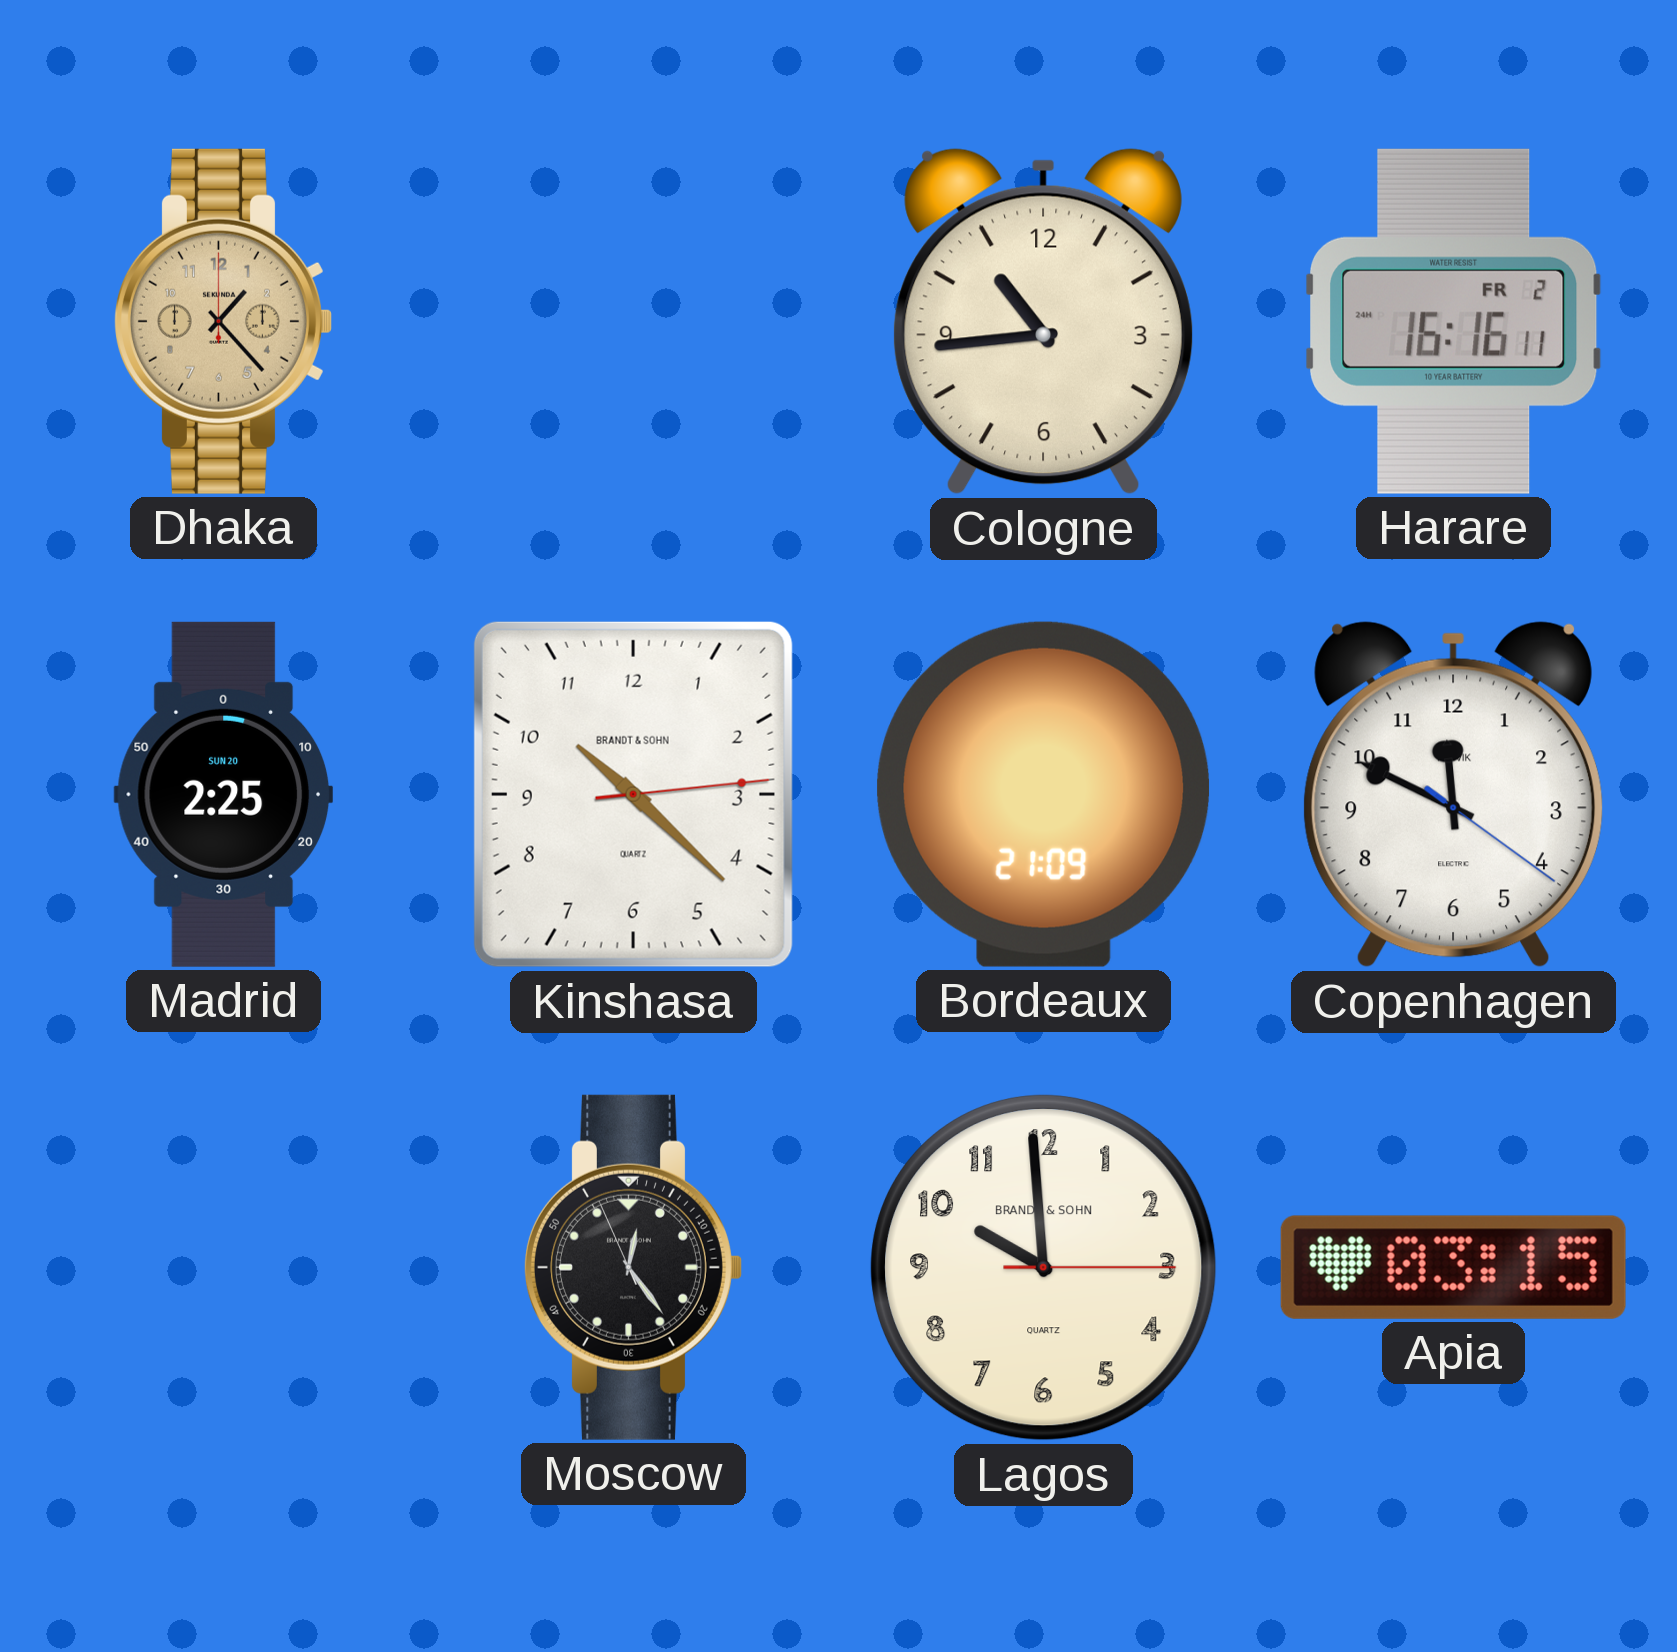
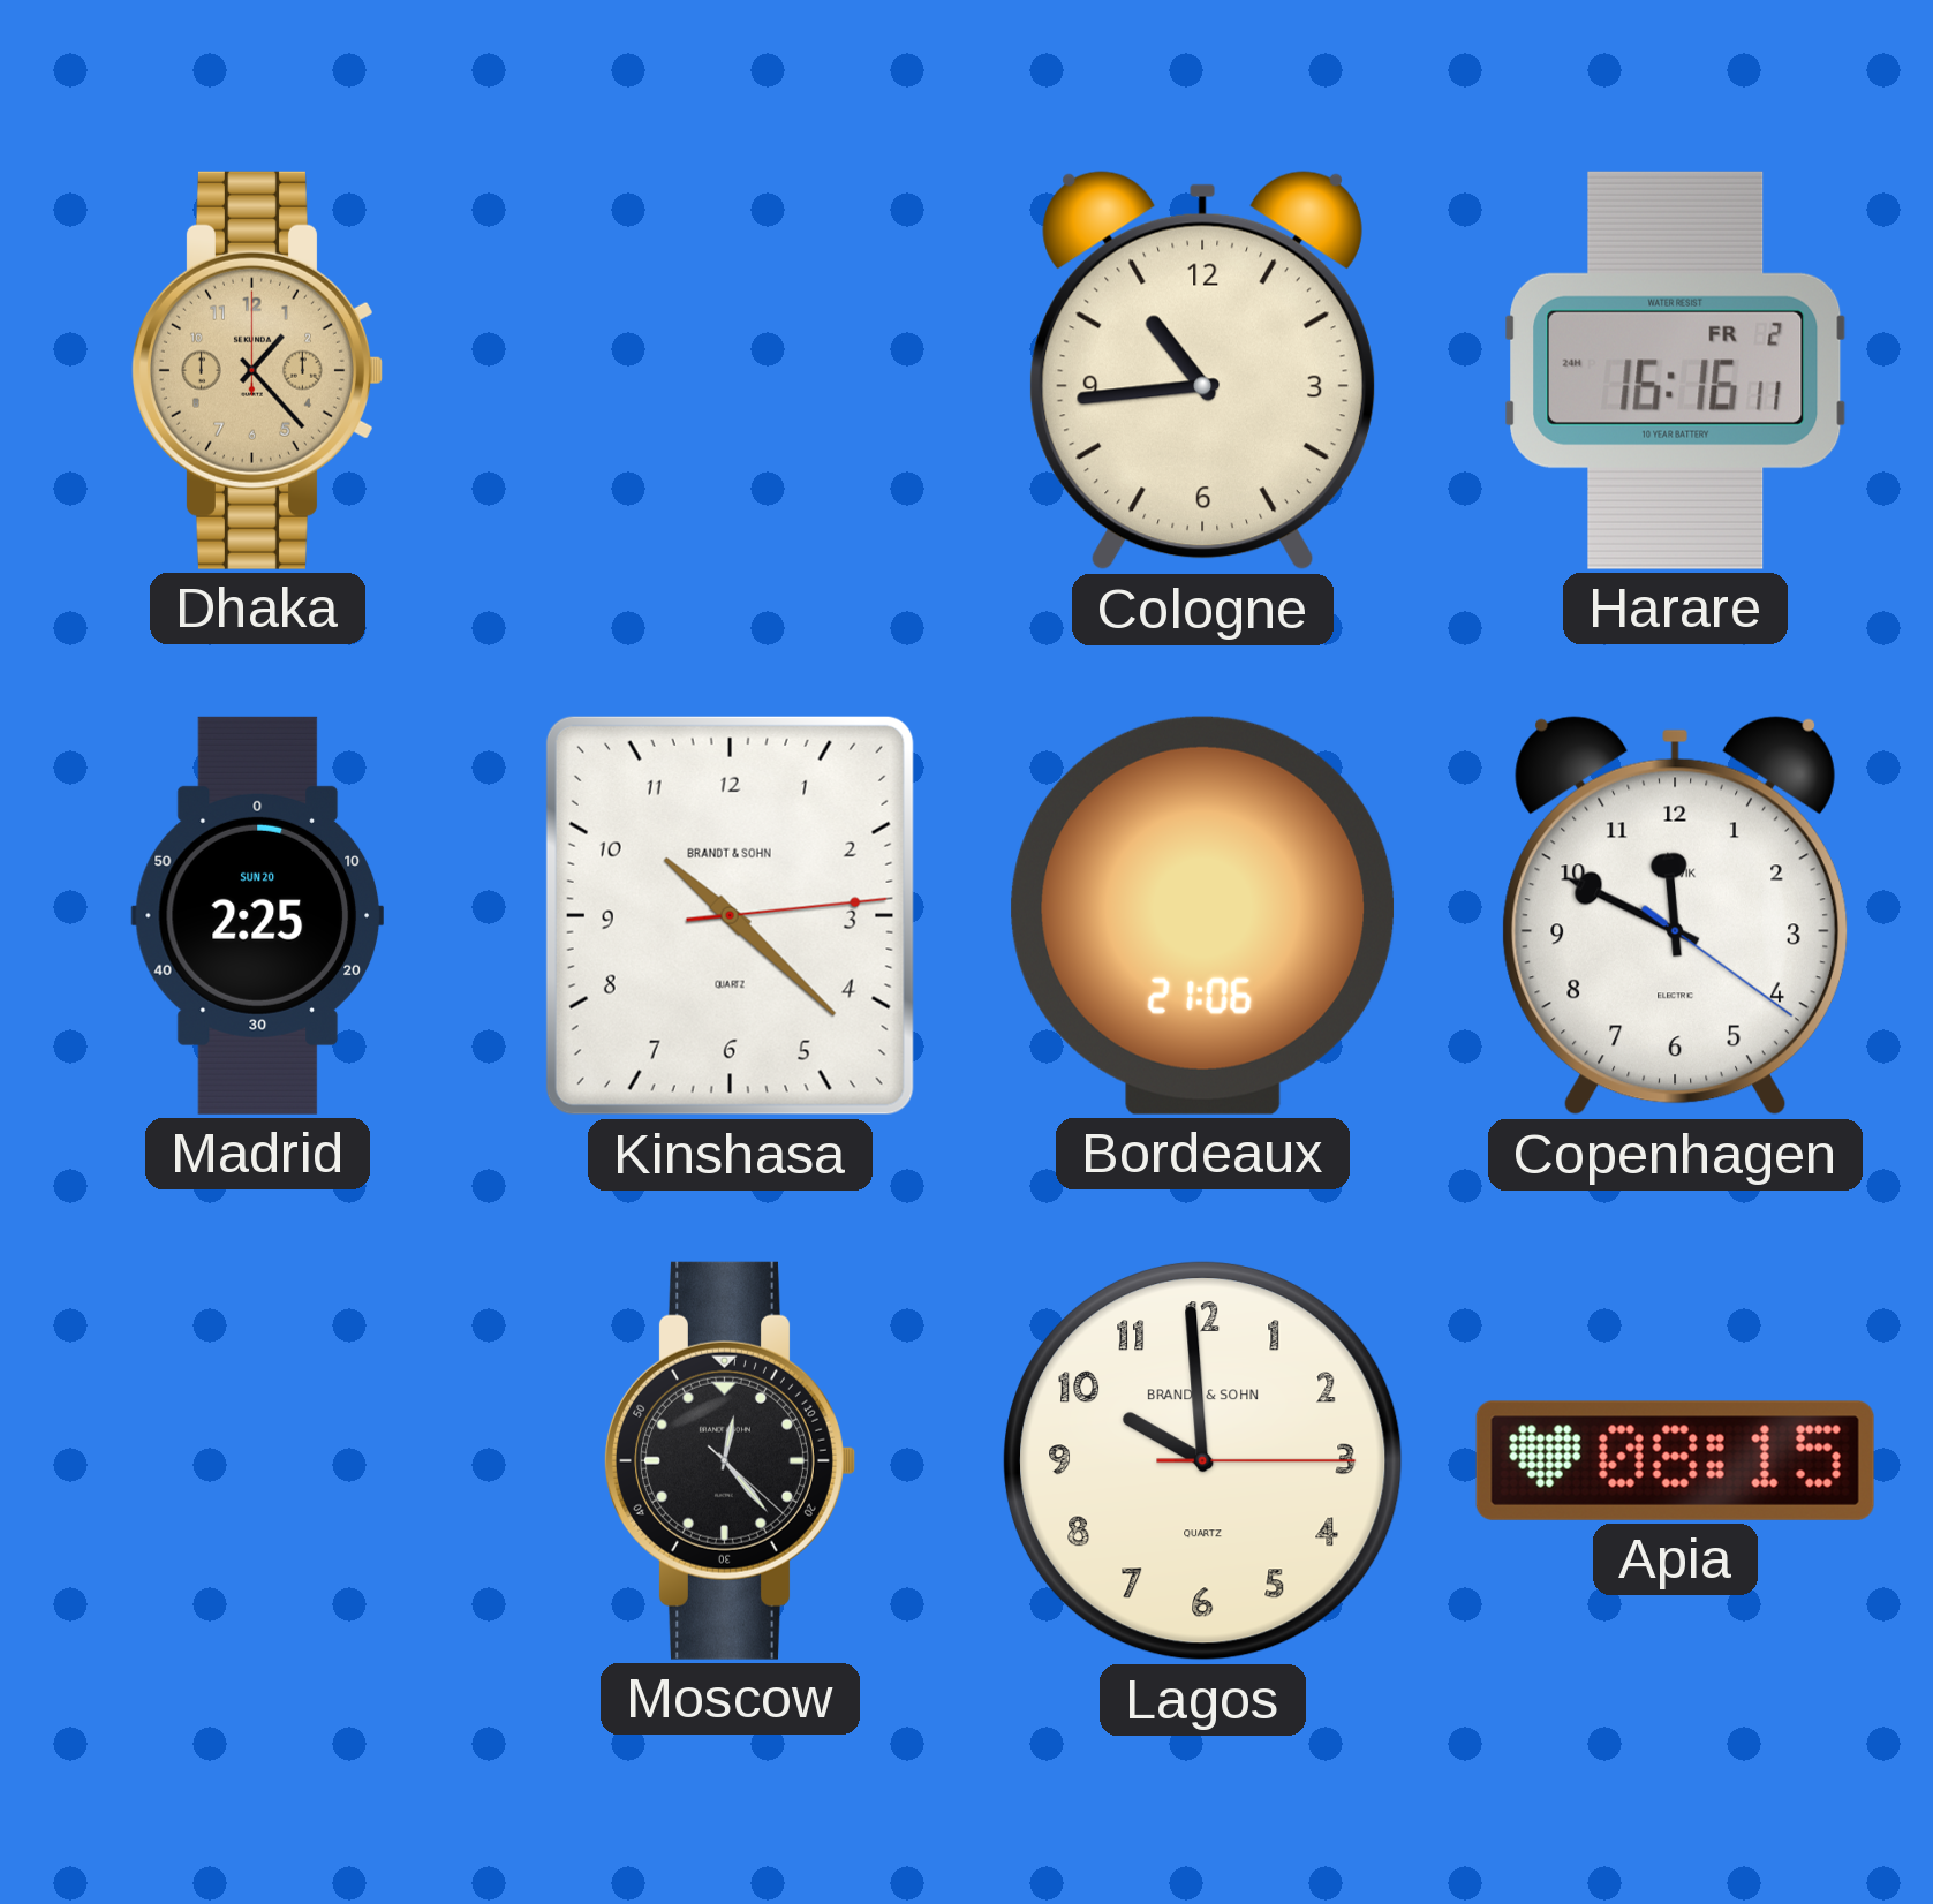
Bordeaux: 21:09 -> 21:06
Moscow: 12:23:56 -> 12:23:22
Apia: 03:15 -> 08:15
